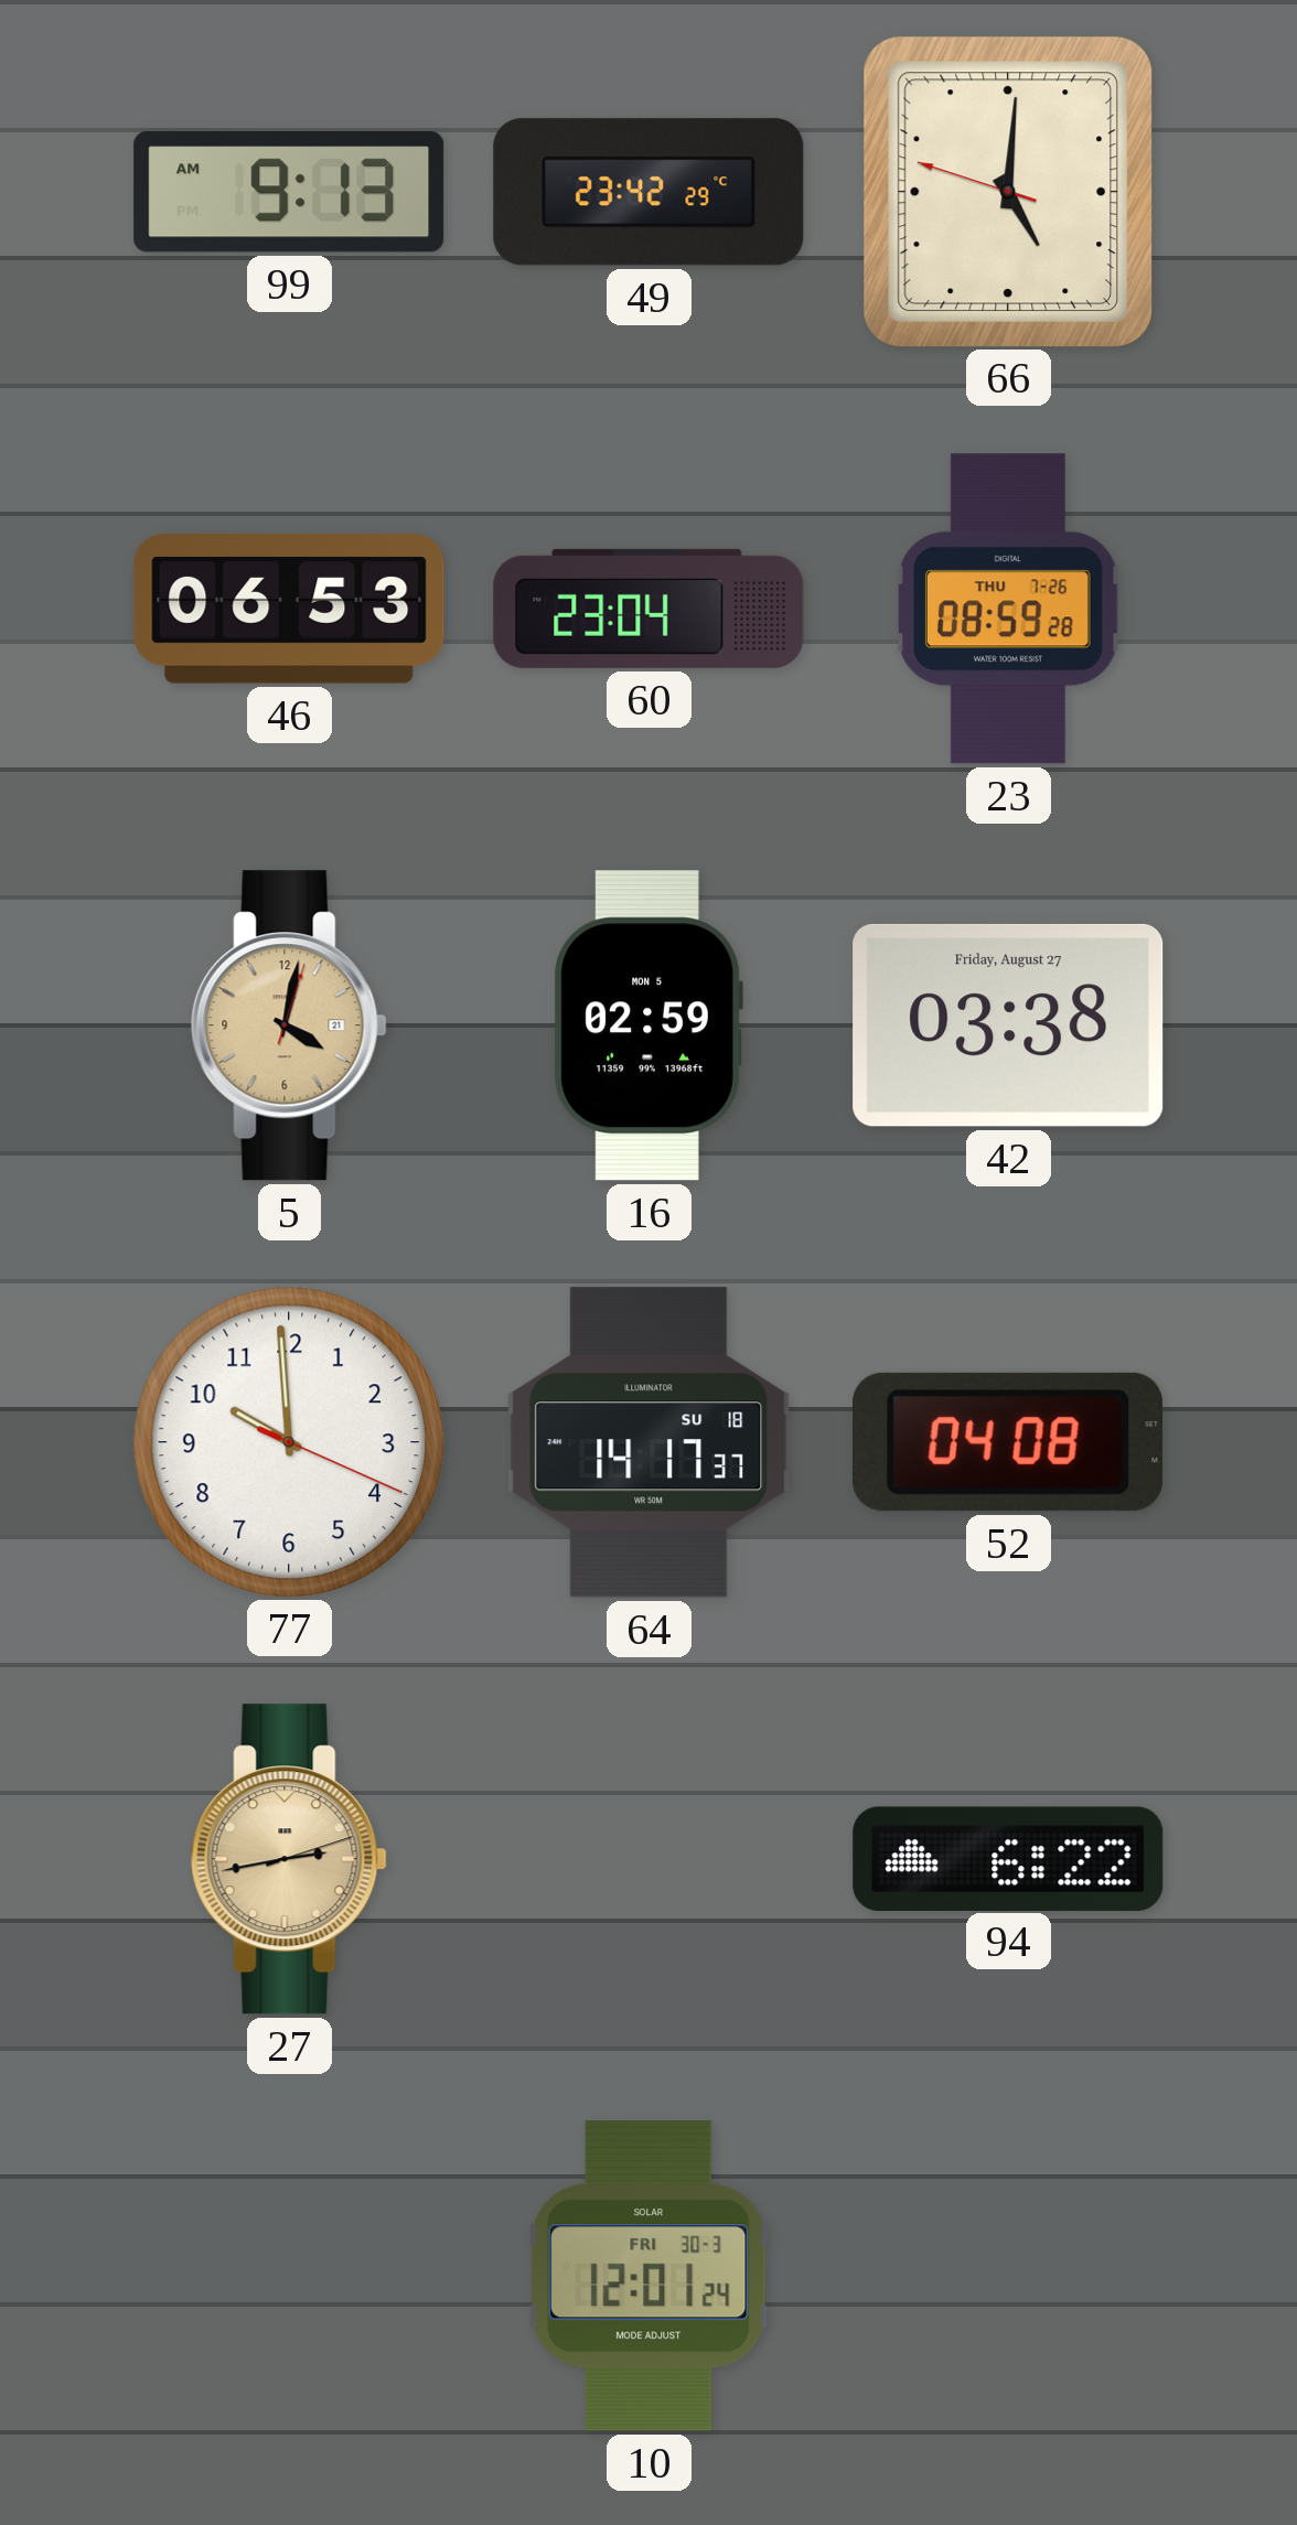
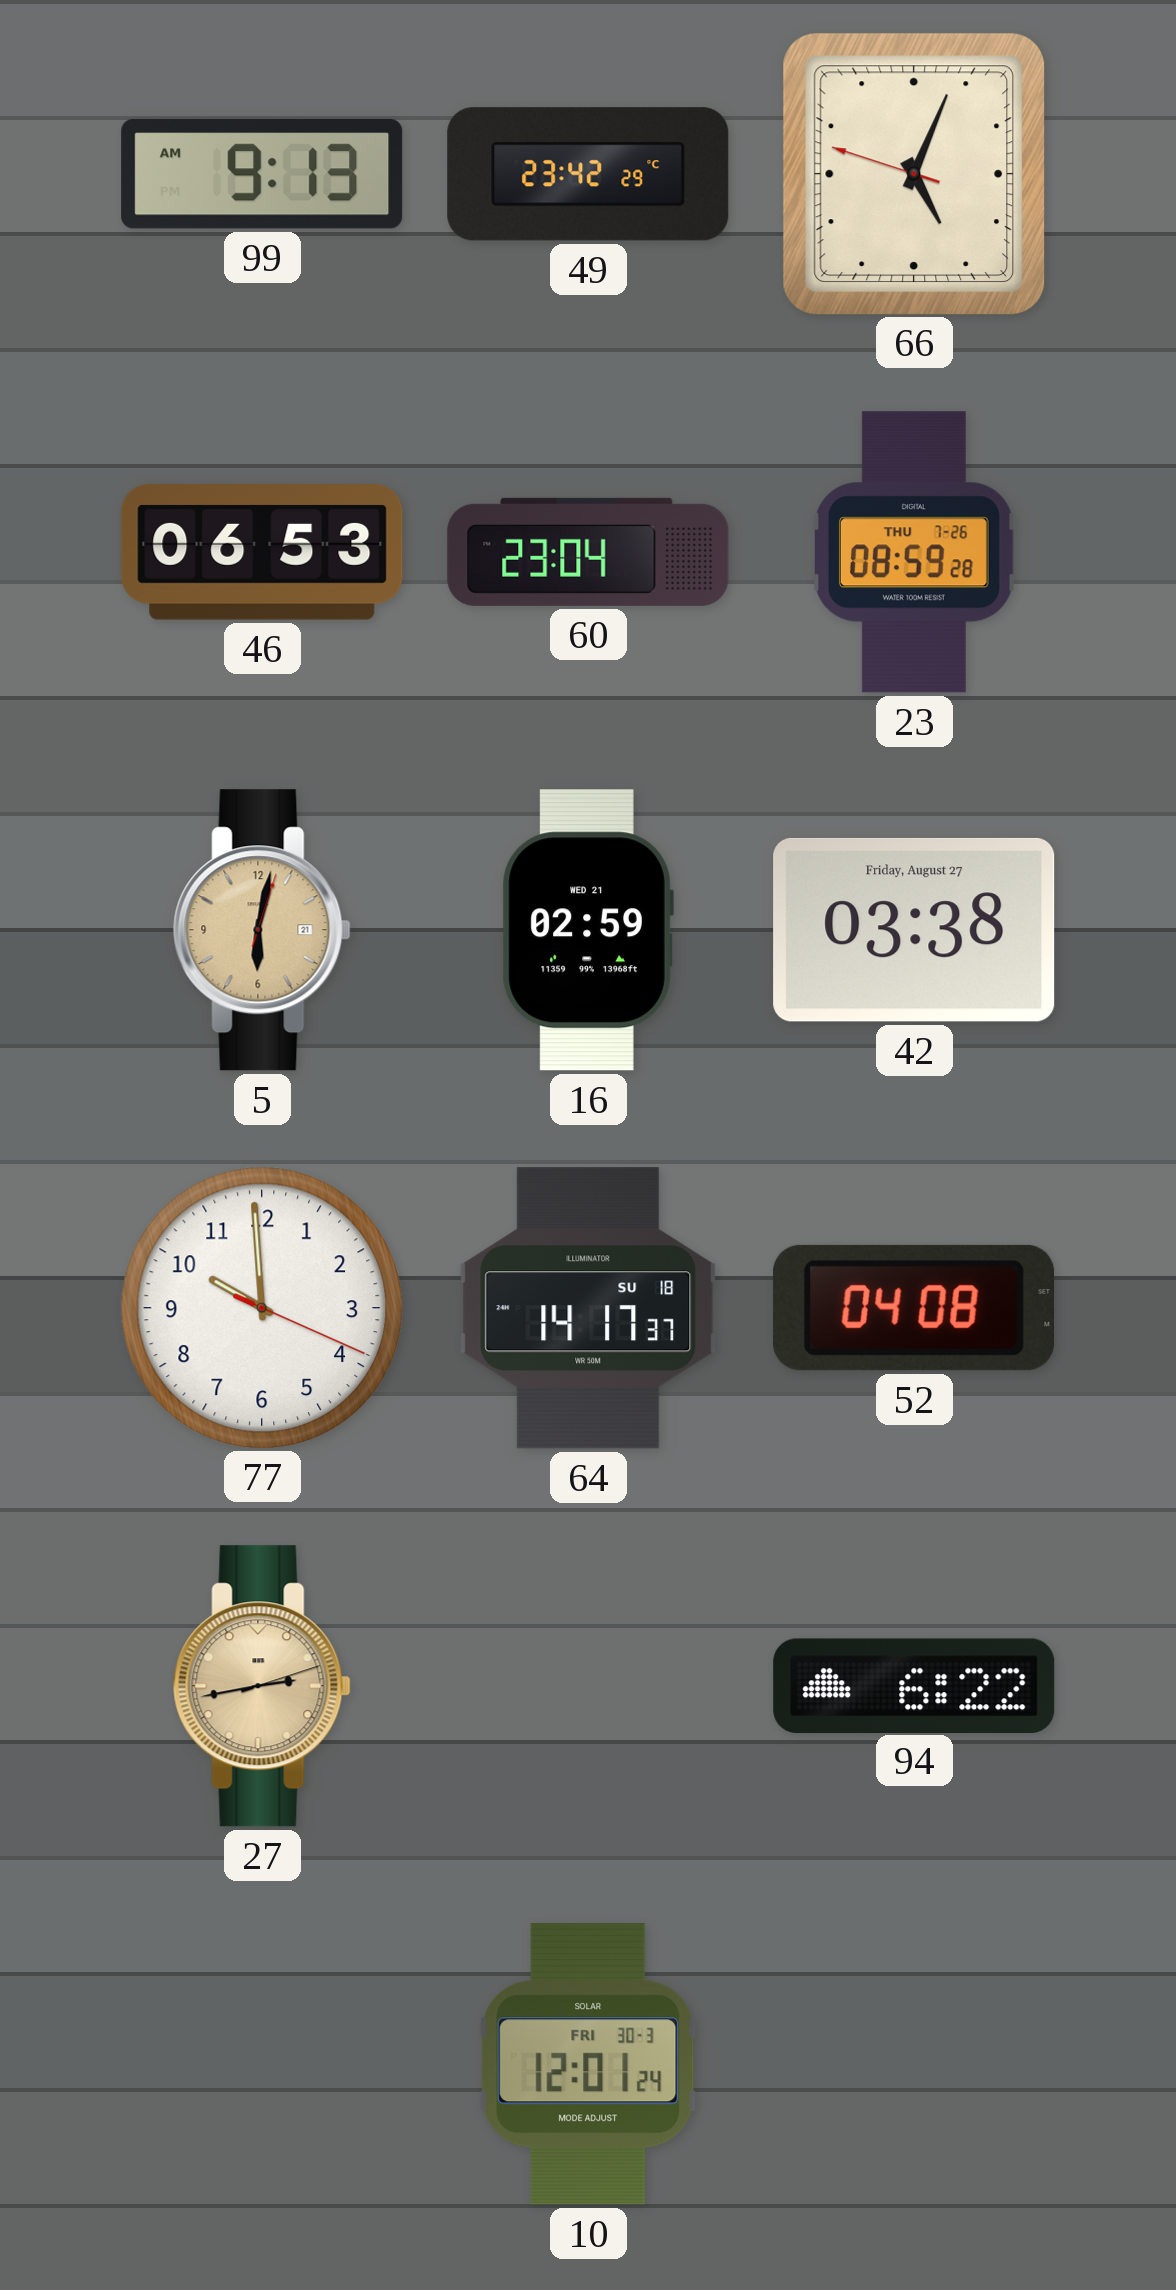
66: 5:00 -> 5:03
5: 4:02 -> 6:02
16 date: MON 5 -> WED 21
